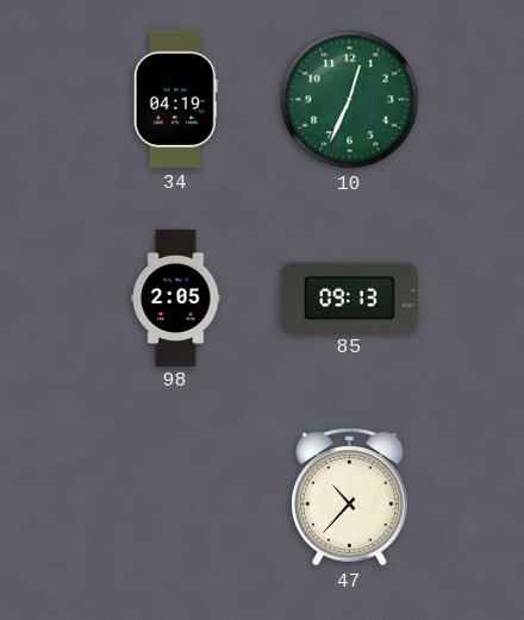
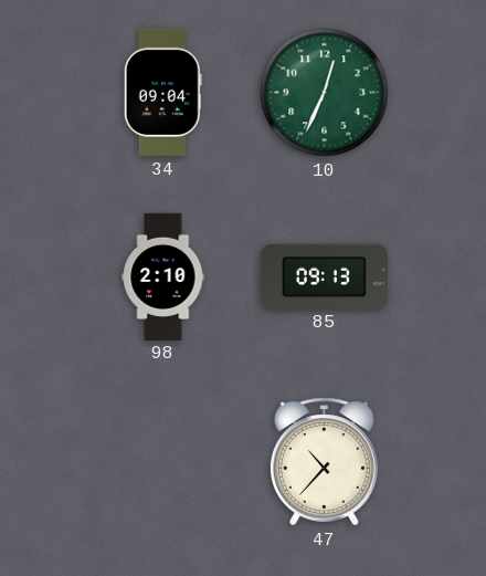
34: 04:19 -> 09:04
98: 2:05 -> 2:10
